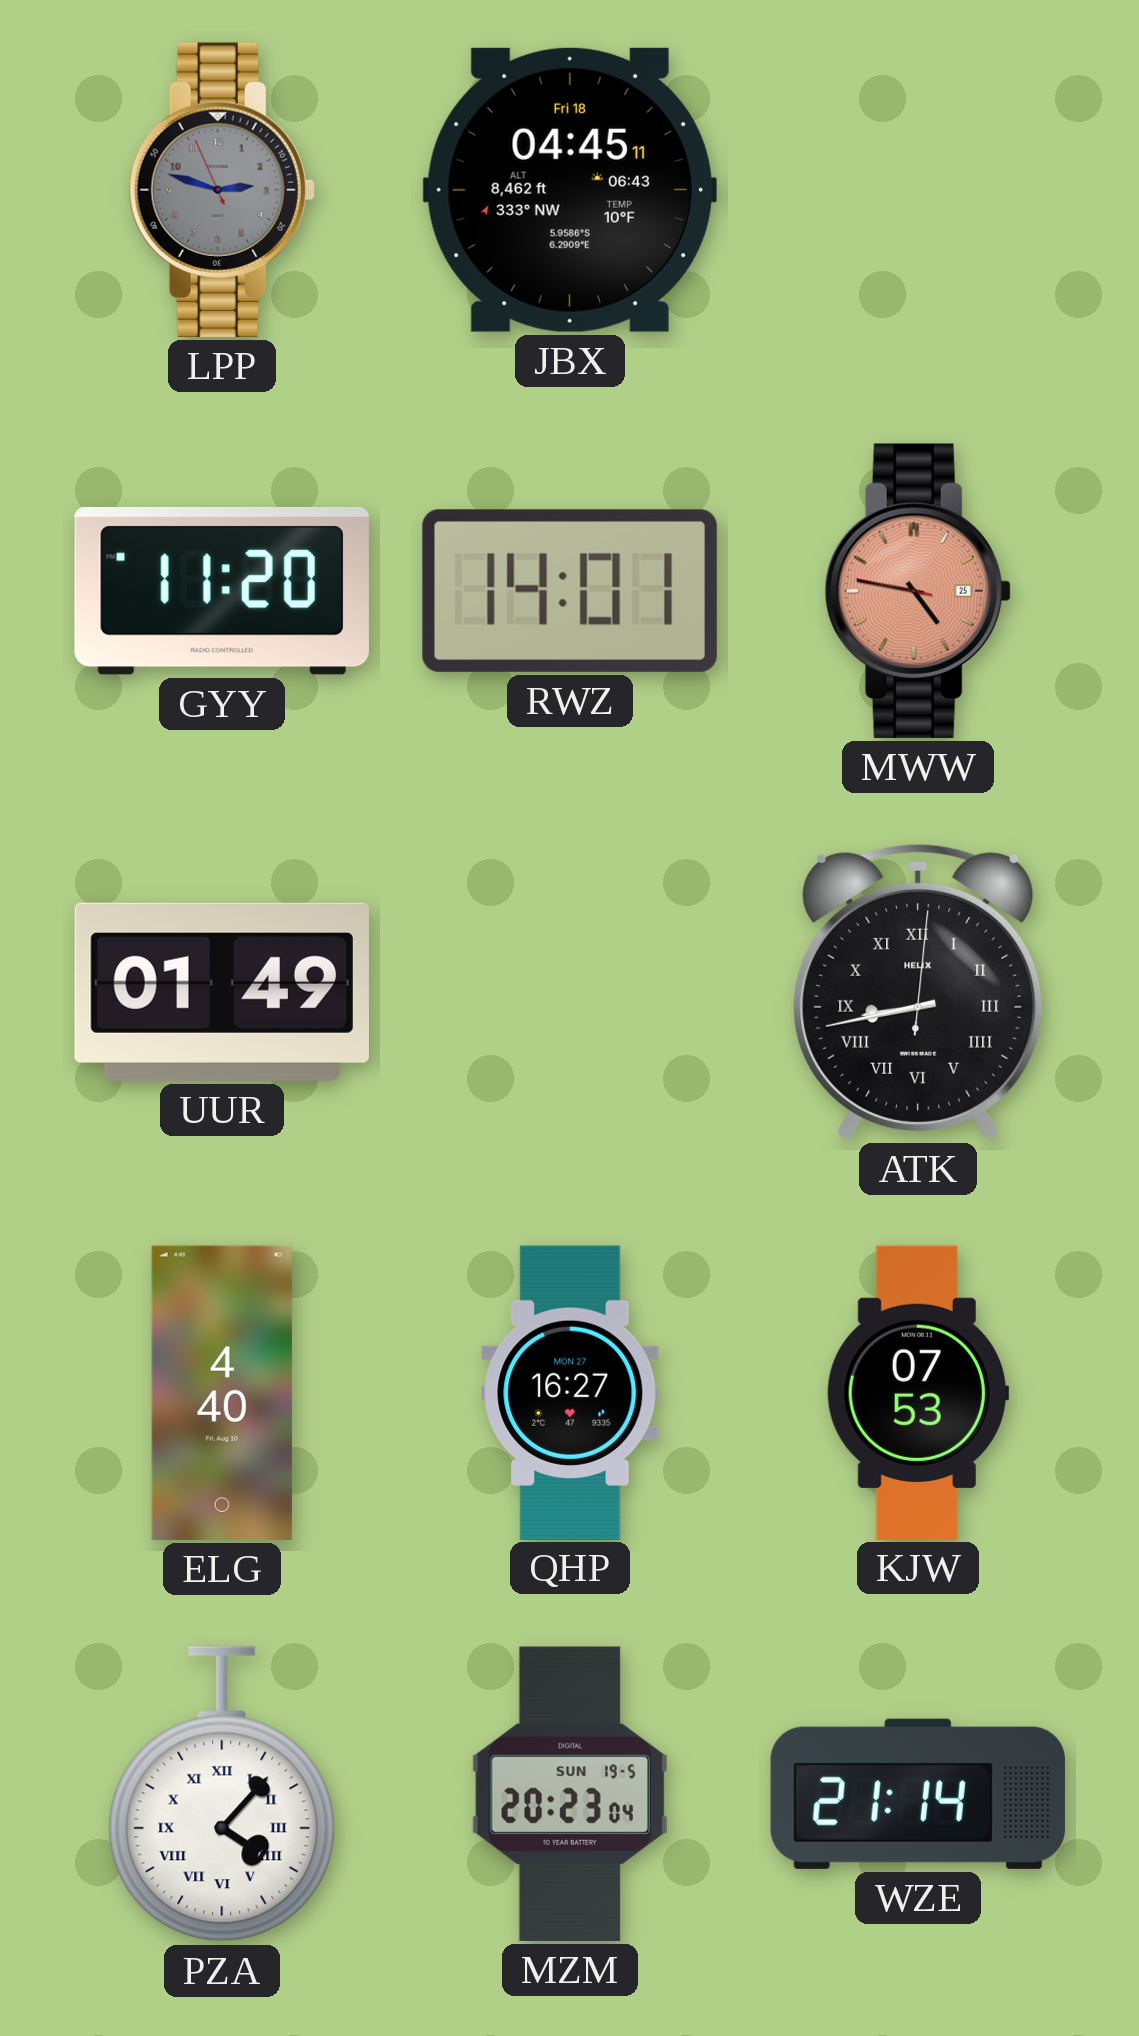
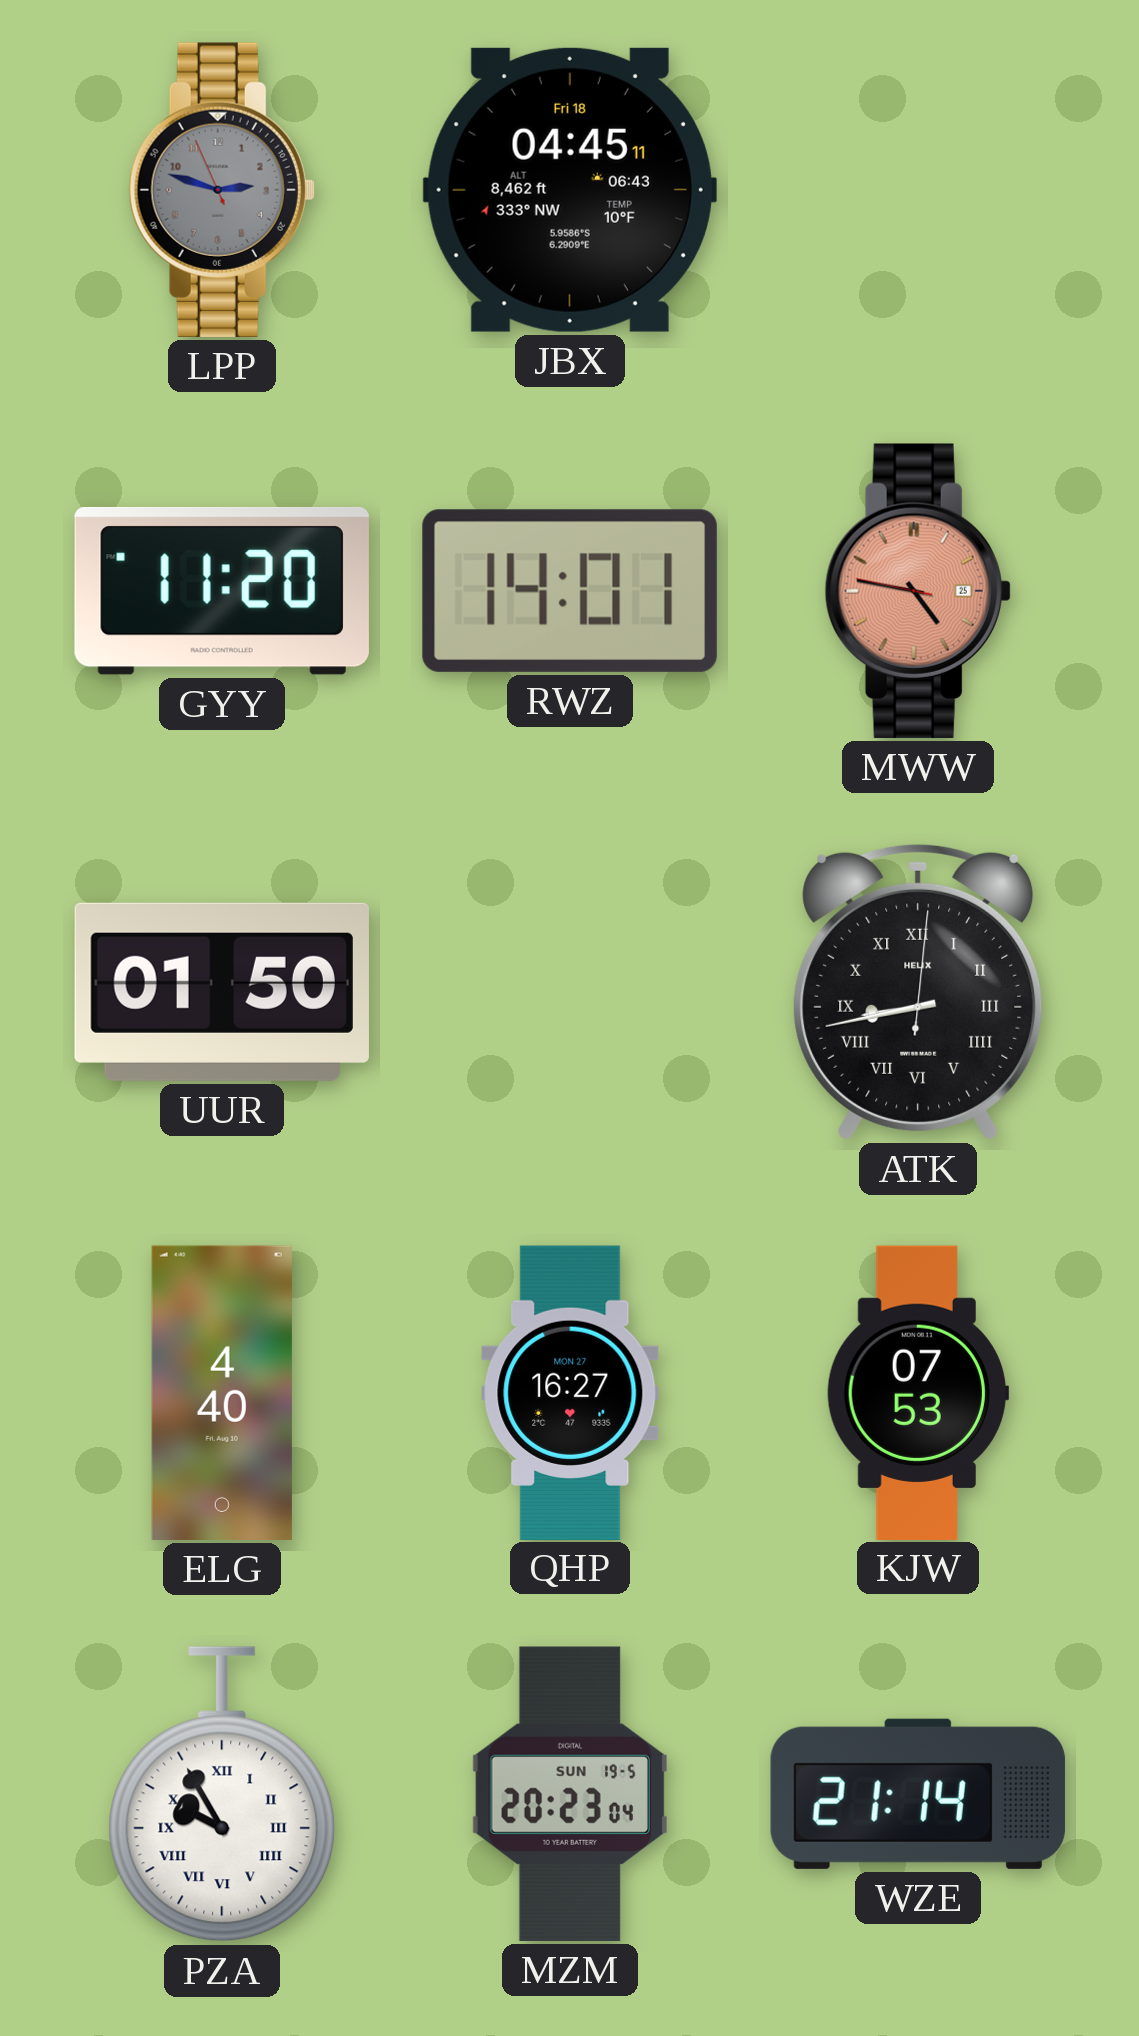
UUR: 01:49 -> 01:50
PZA: 4:07 -> 9:55
